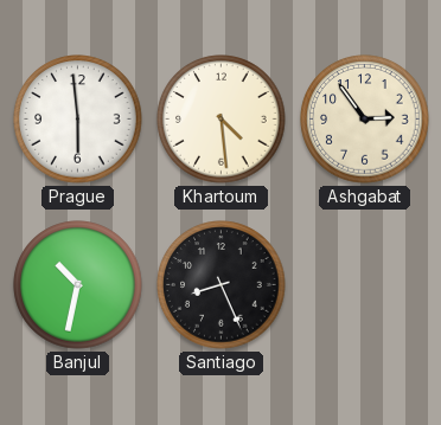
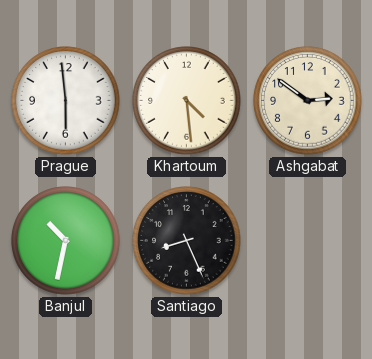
Ashgabat: 2:54 -> 2:51
